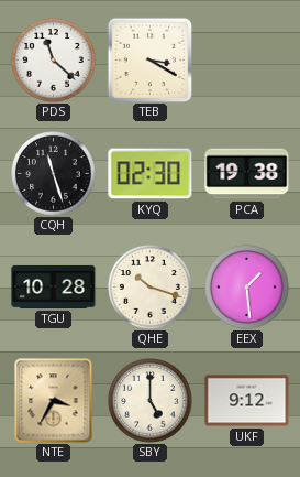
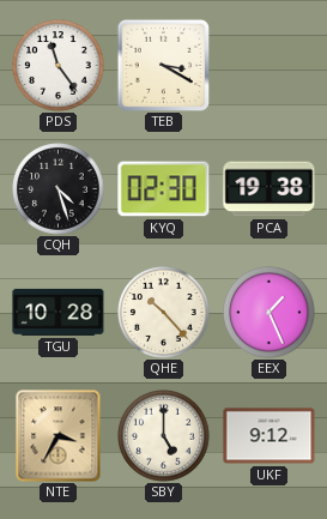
PDS: 11:22 -> 11:24
CQH: 11:27 -> 4:27
QHE: 10:18 -> 10:23
EEX: 1:29 -> 1:26
